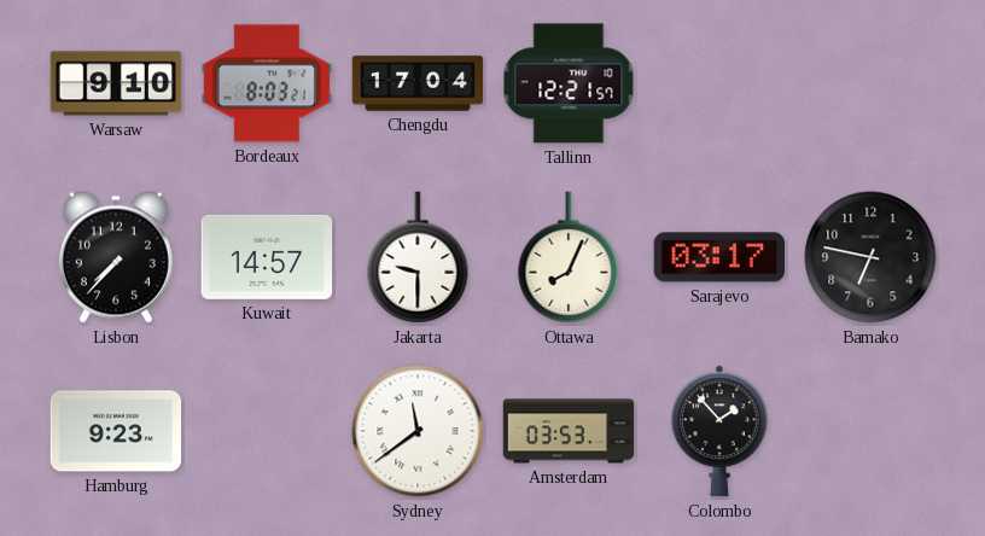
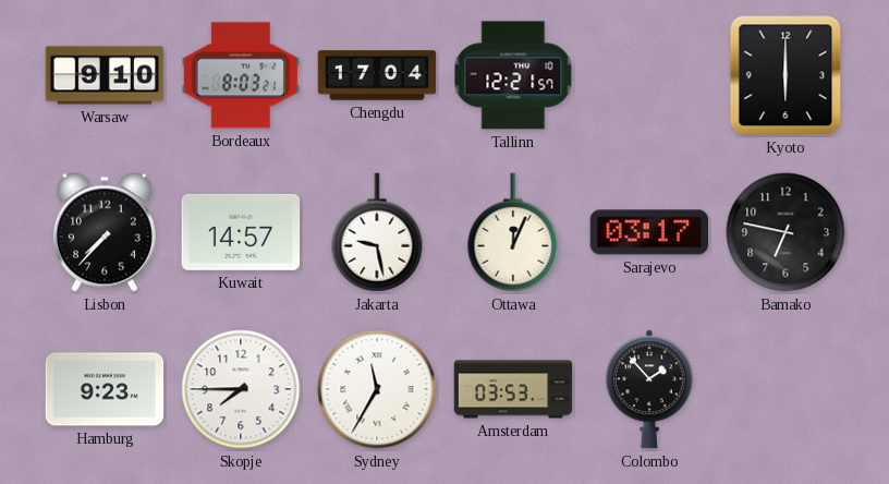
Kyoto: none -> 6:00
Jakarta: 9:30 -> 9:28
Ottawa: 8:04 -> 12:04
Skopje: none -> 7:45
Sydney: 11:39 -> 11:35
